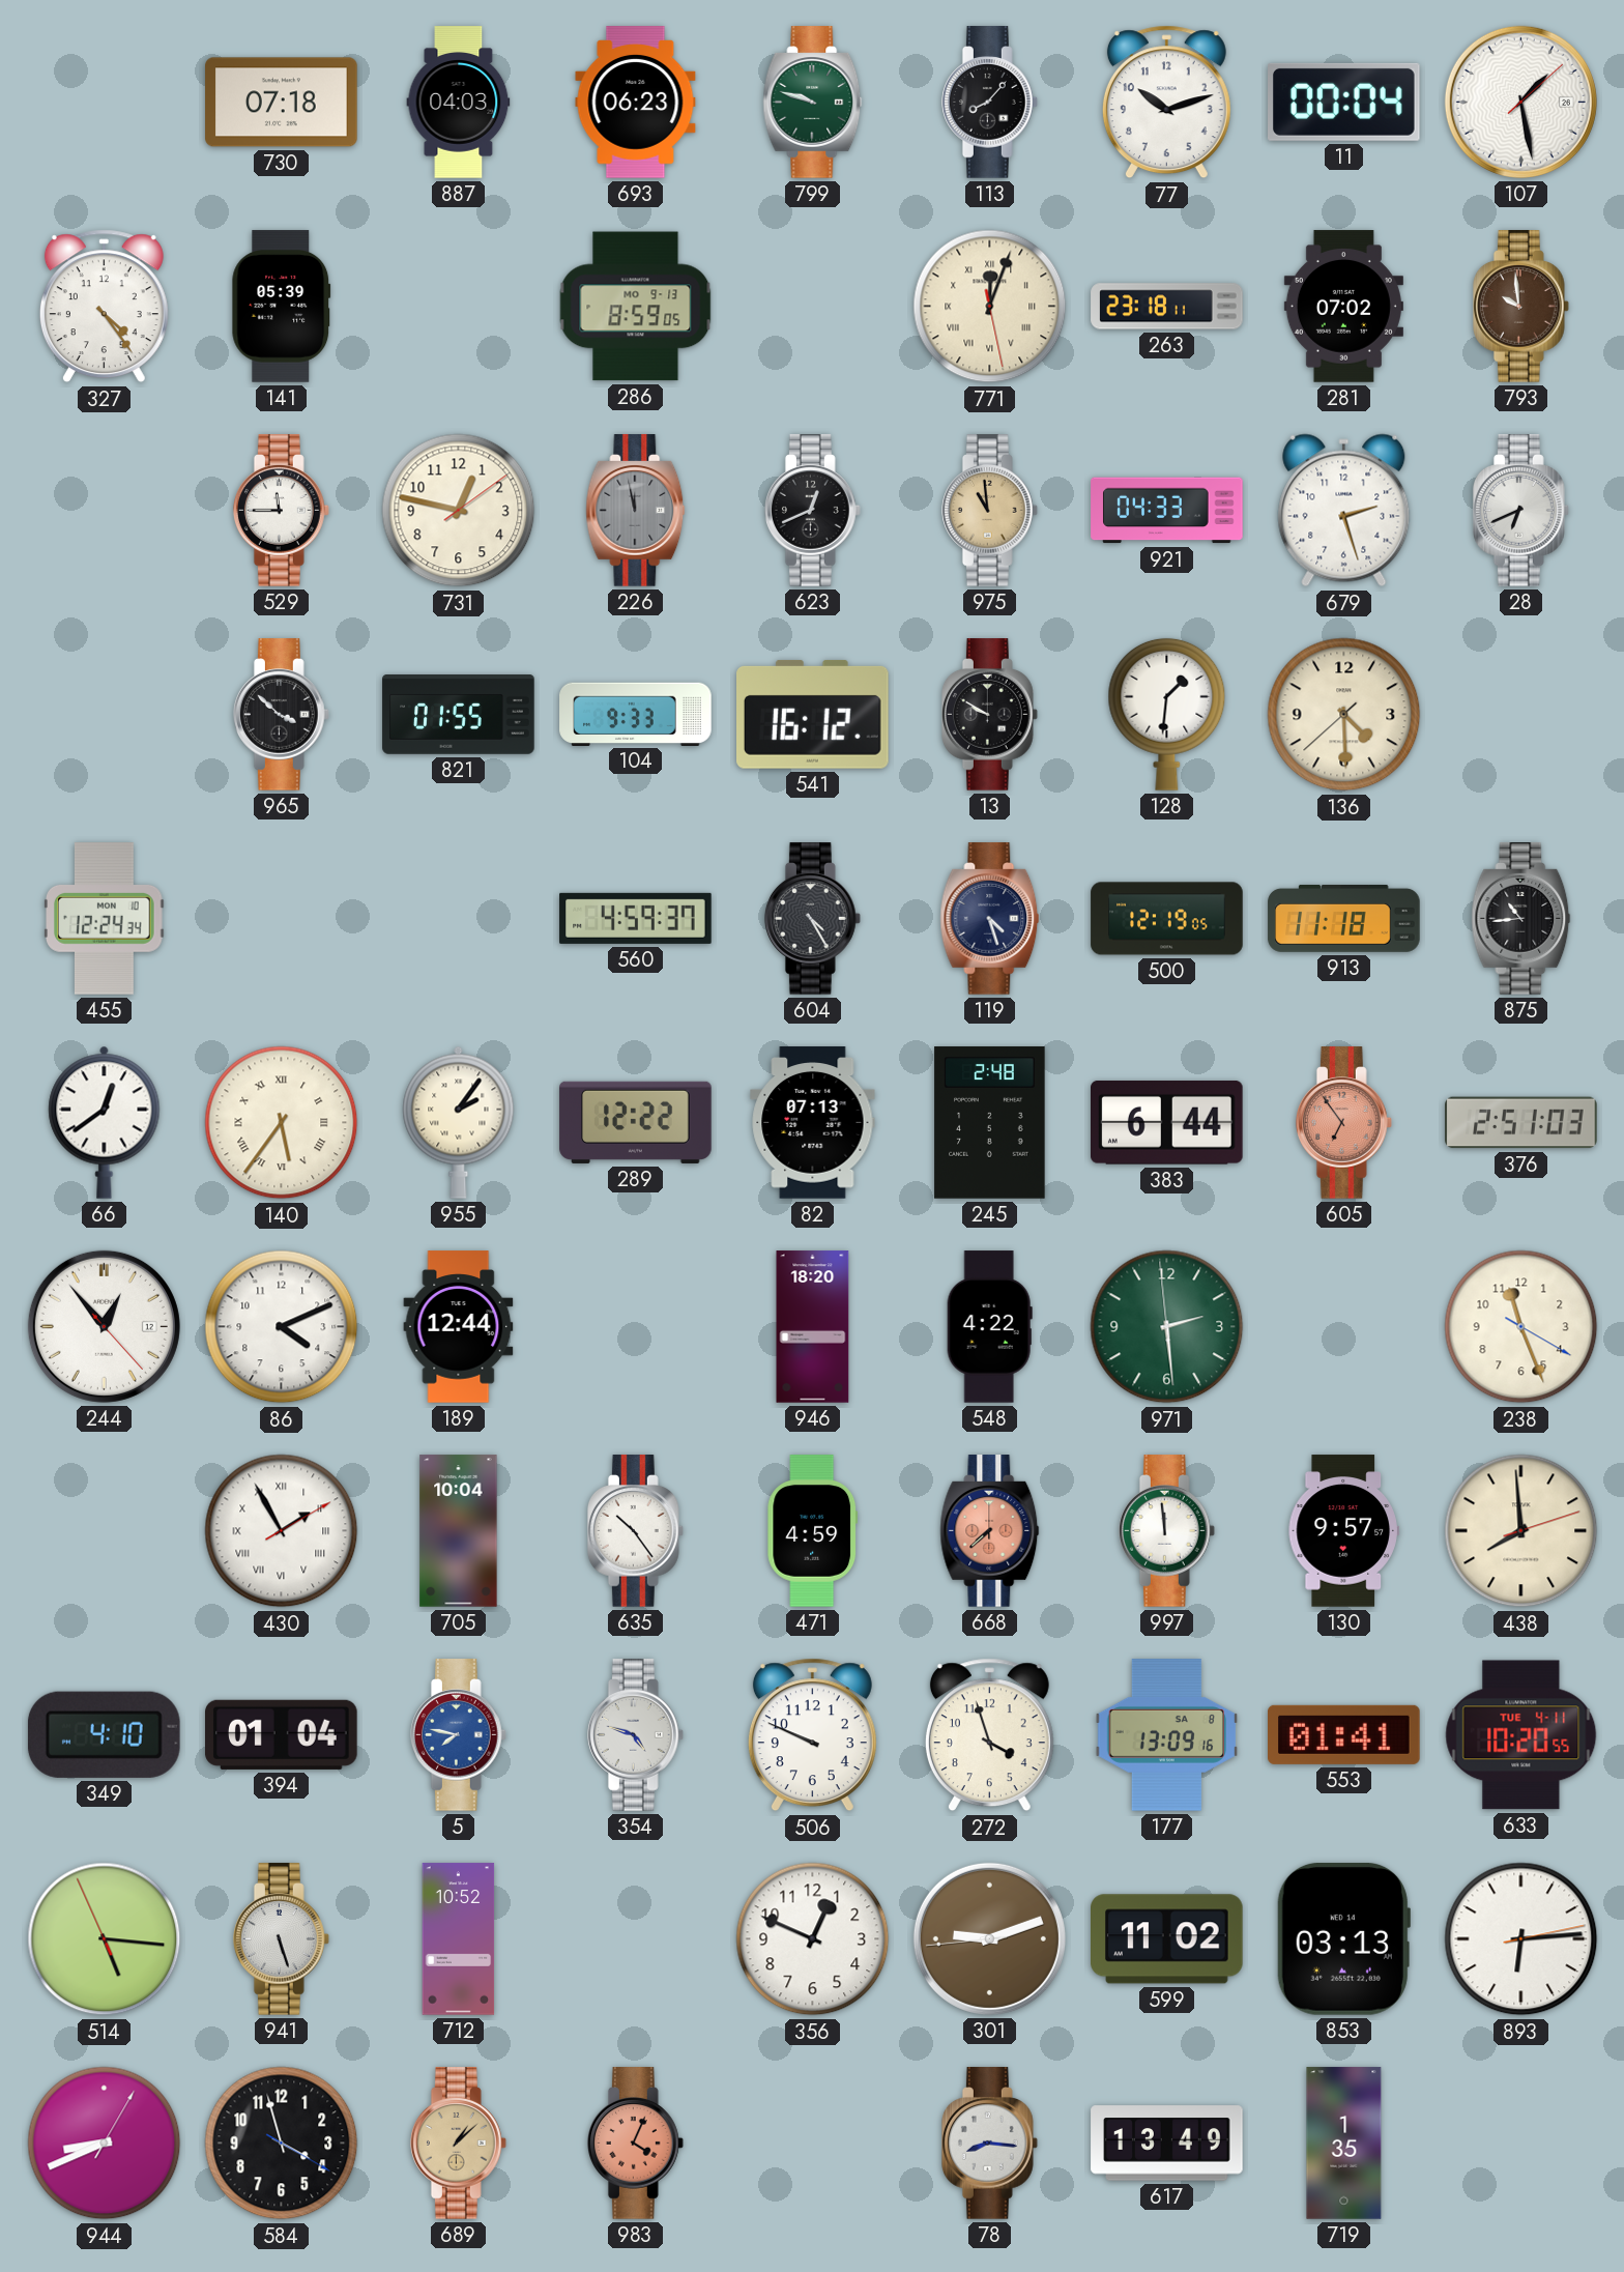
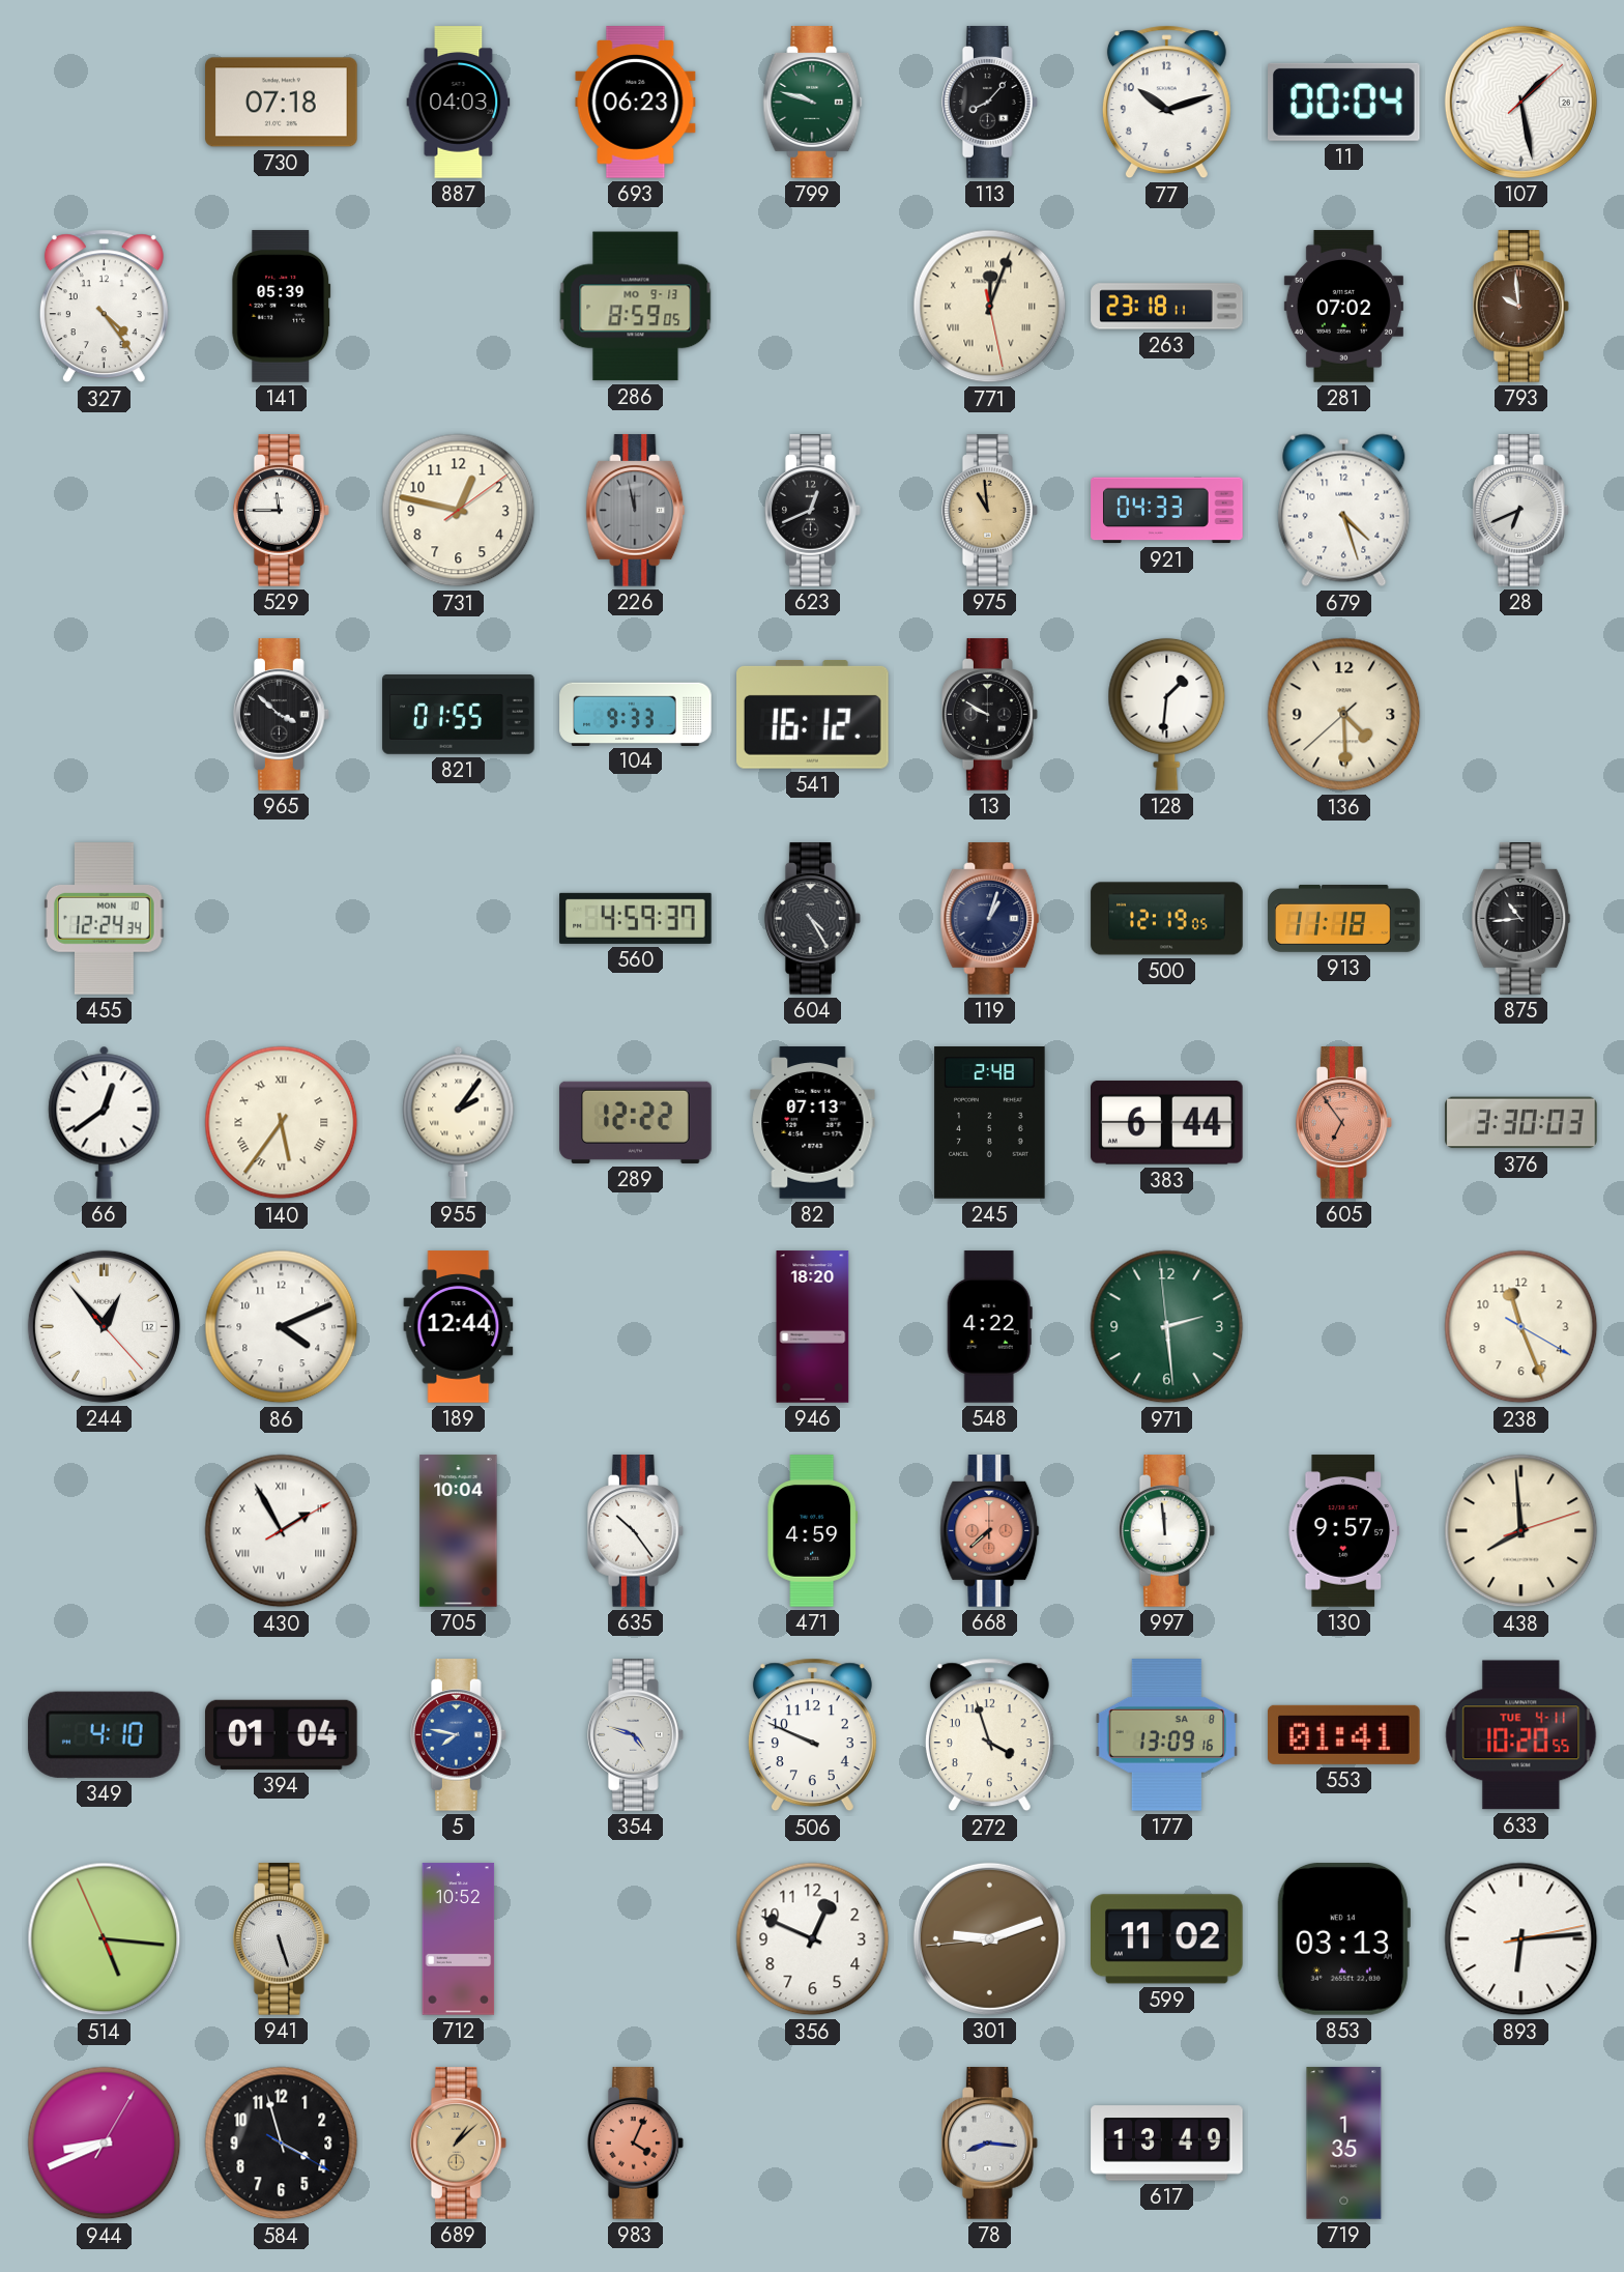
679: 2:27 -> 4:27
119: 4:27 -> 1:03
376: 2:51 -> 3:30
